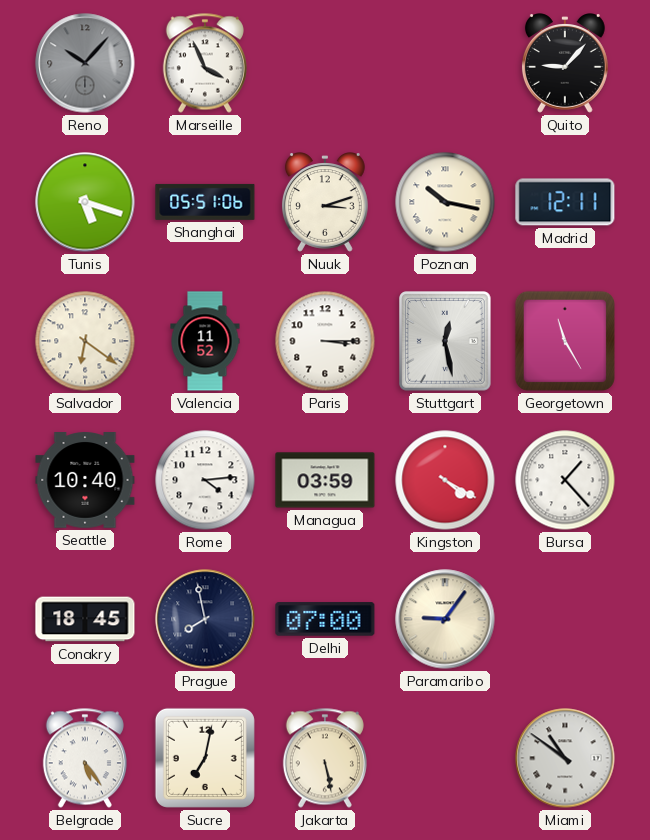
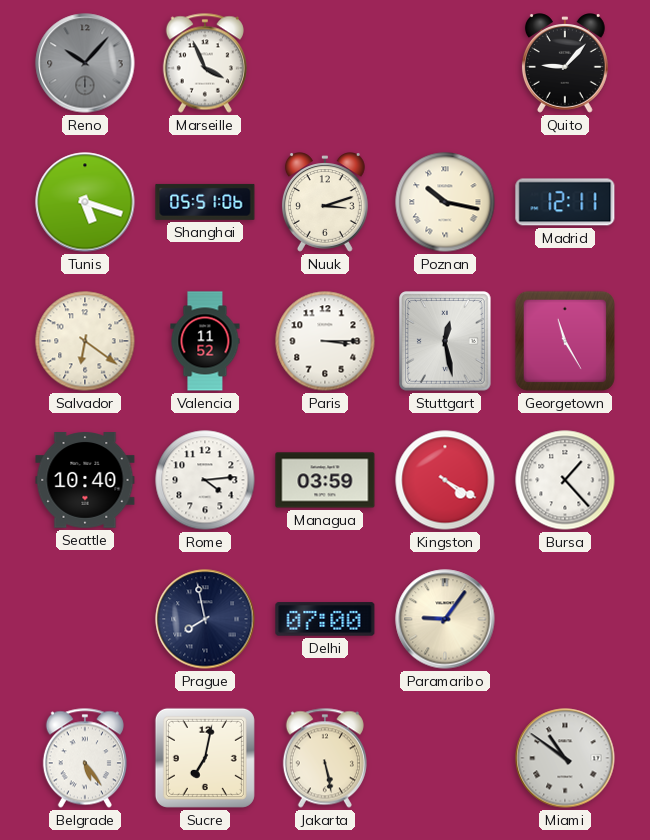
Conakry: 18:45 -> none
